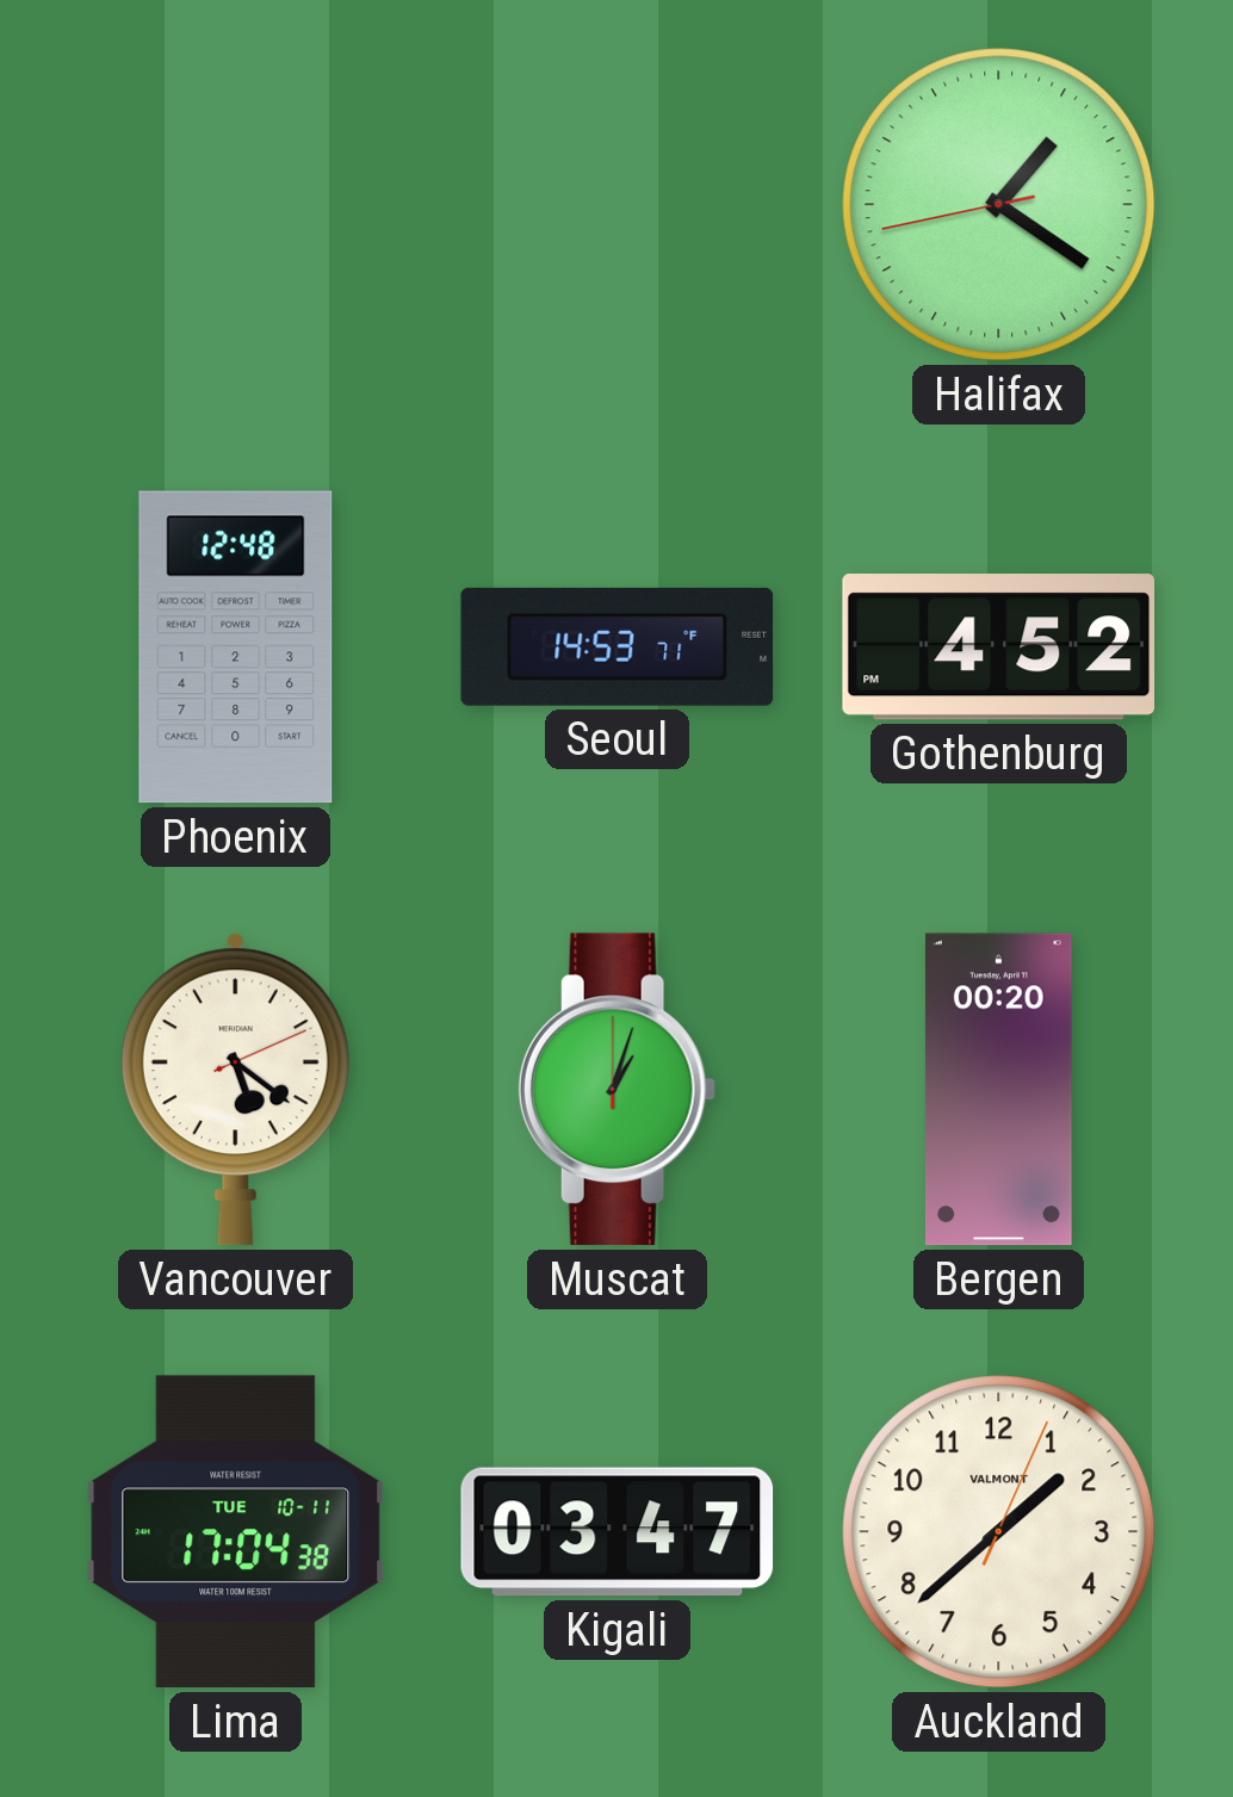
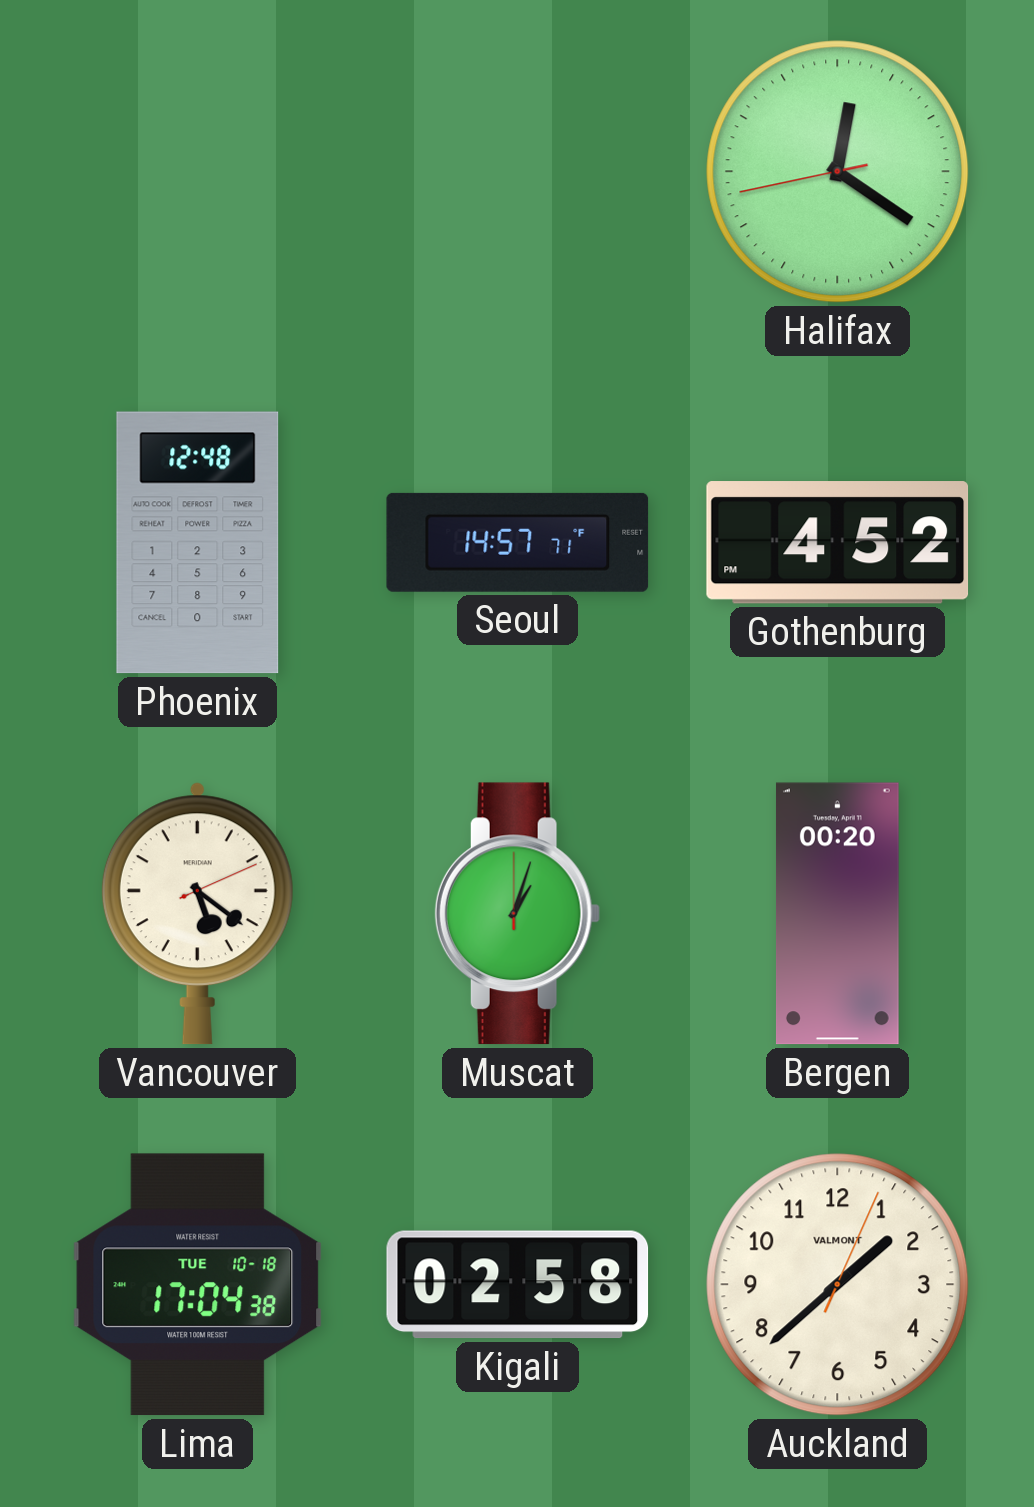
Halifax: 1:20 -> 12:20
Seoul: 14:53 -> 14:57
Lima date: TUE 10-11 -> TUE 10-18
Kigali: 03:47 -> 02:58
